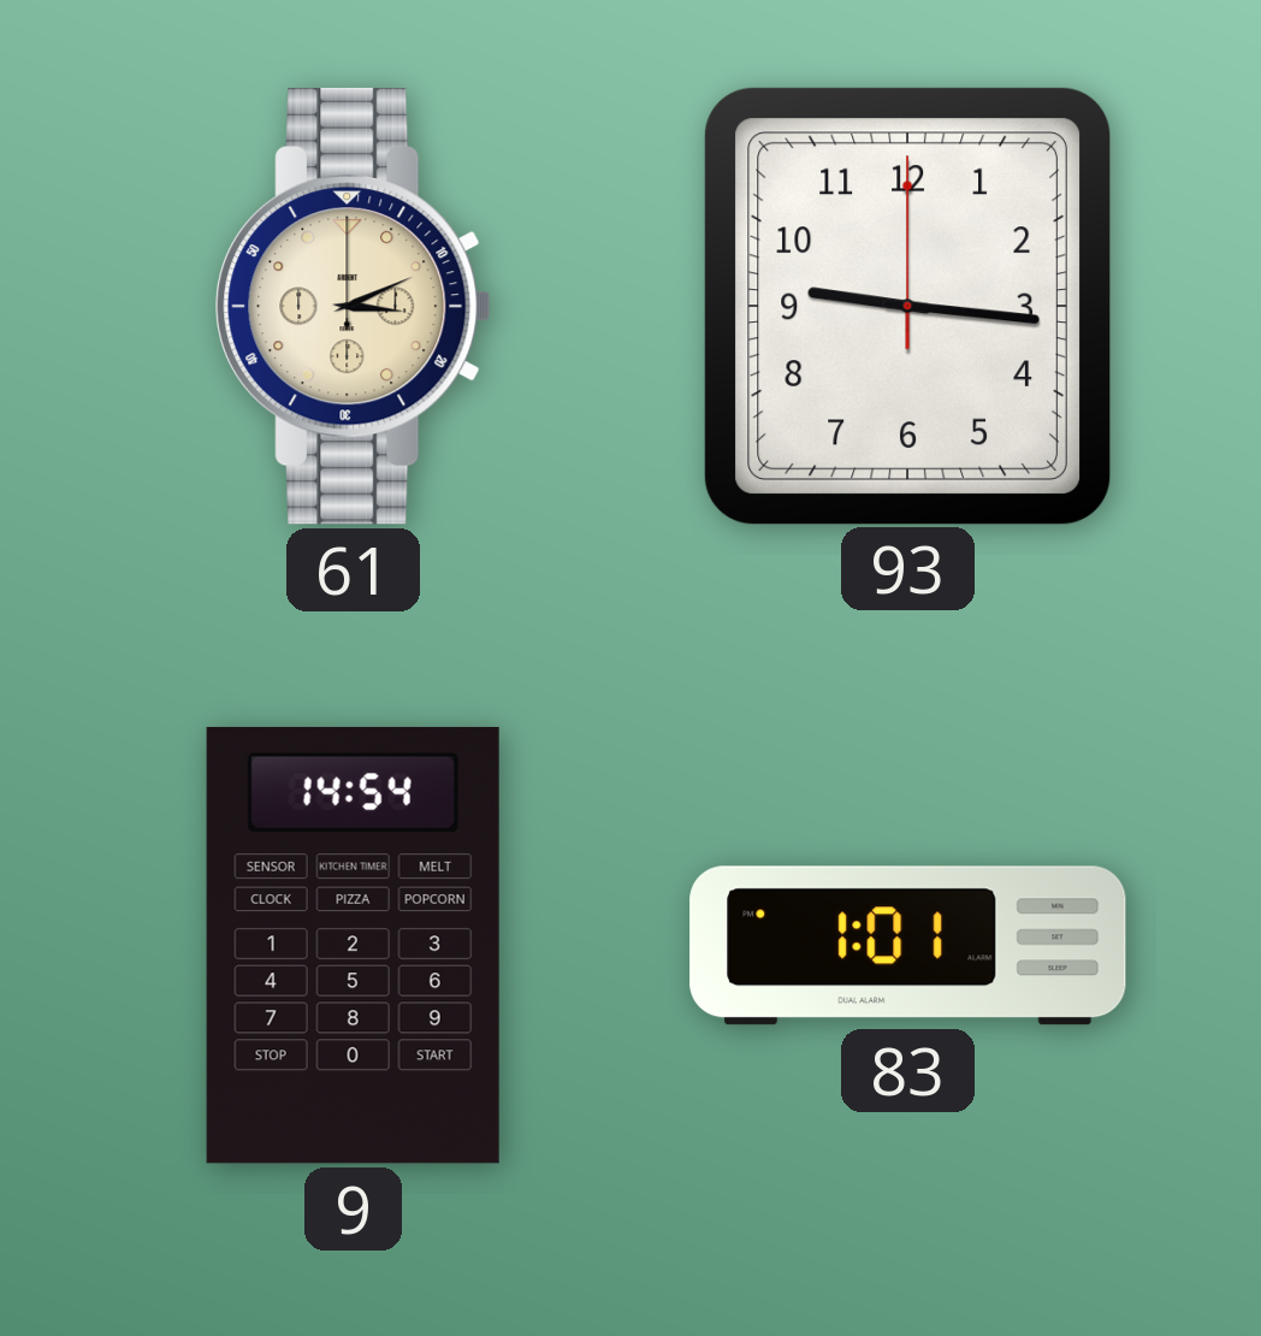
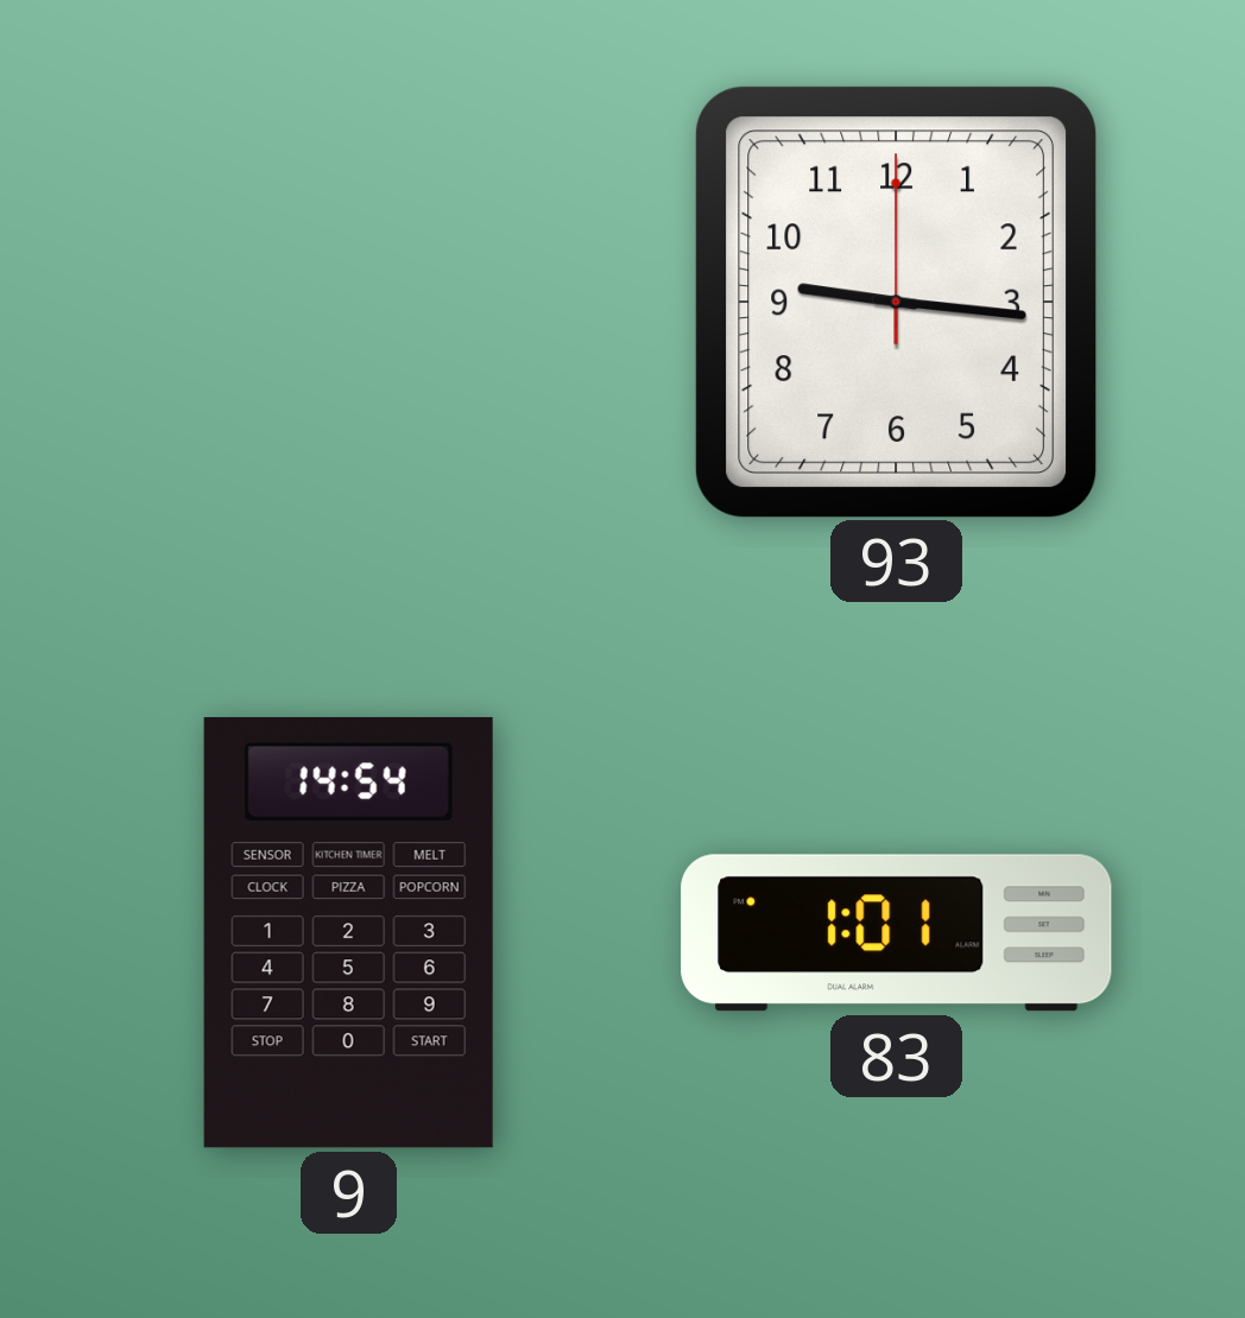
61: 3:11 -> none
